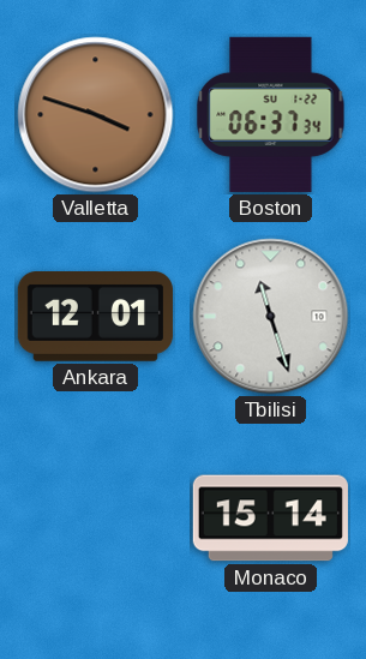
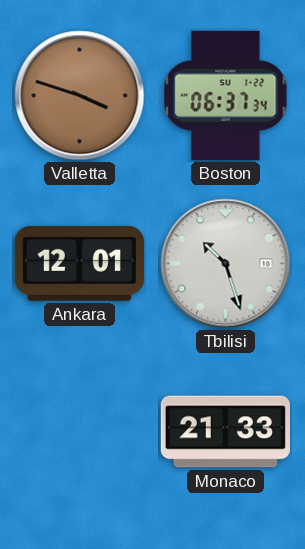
Tbilisi: 11:27 -> 10:27
Monaco: 15:14 -> 21:33
